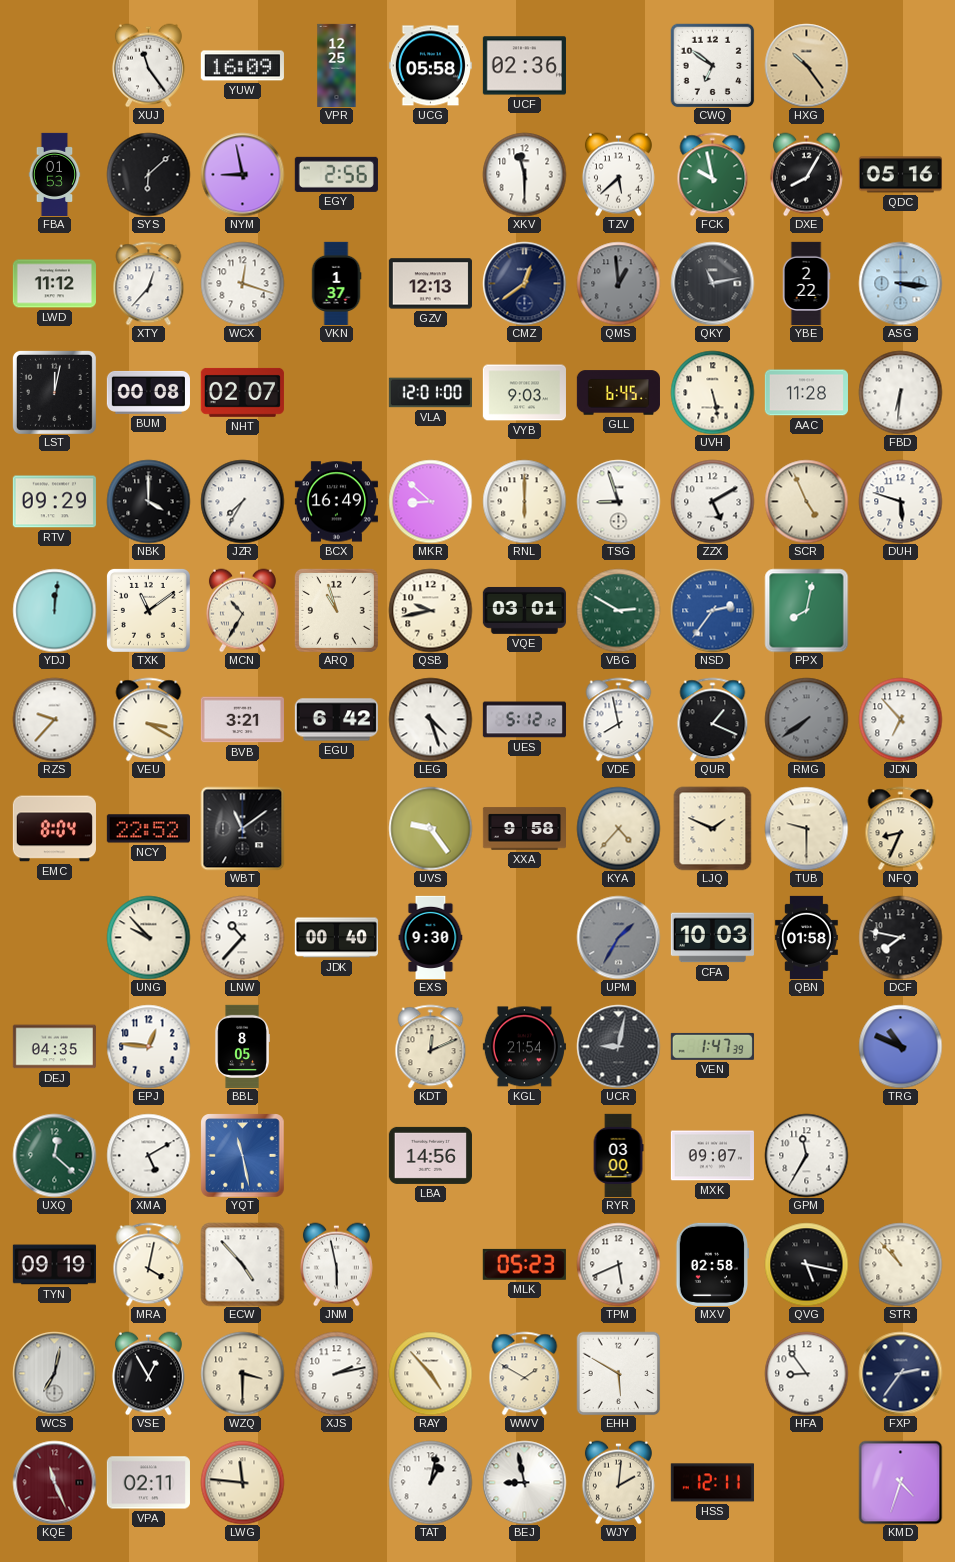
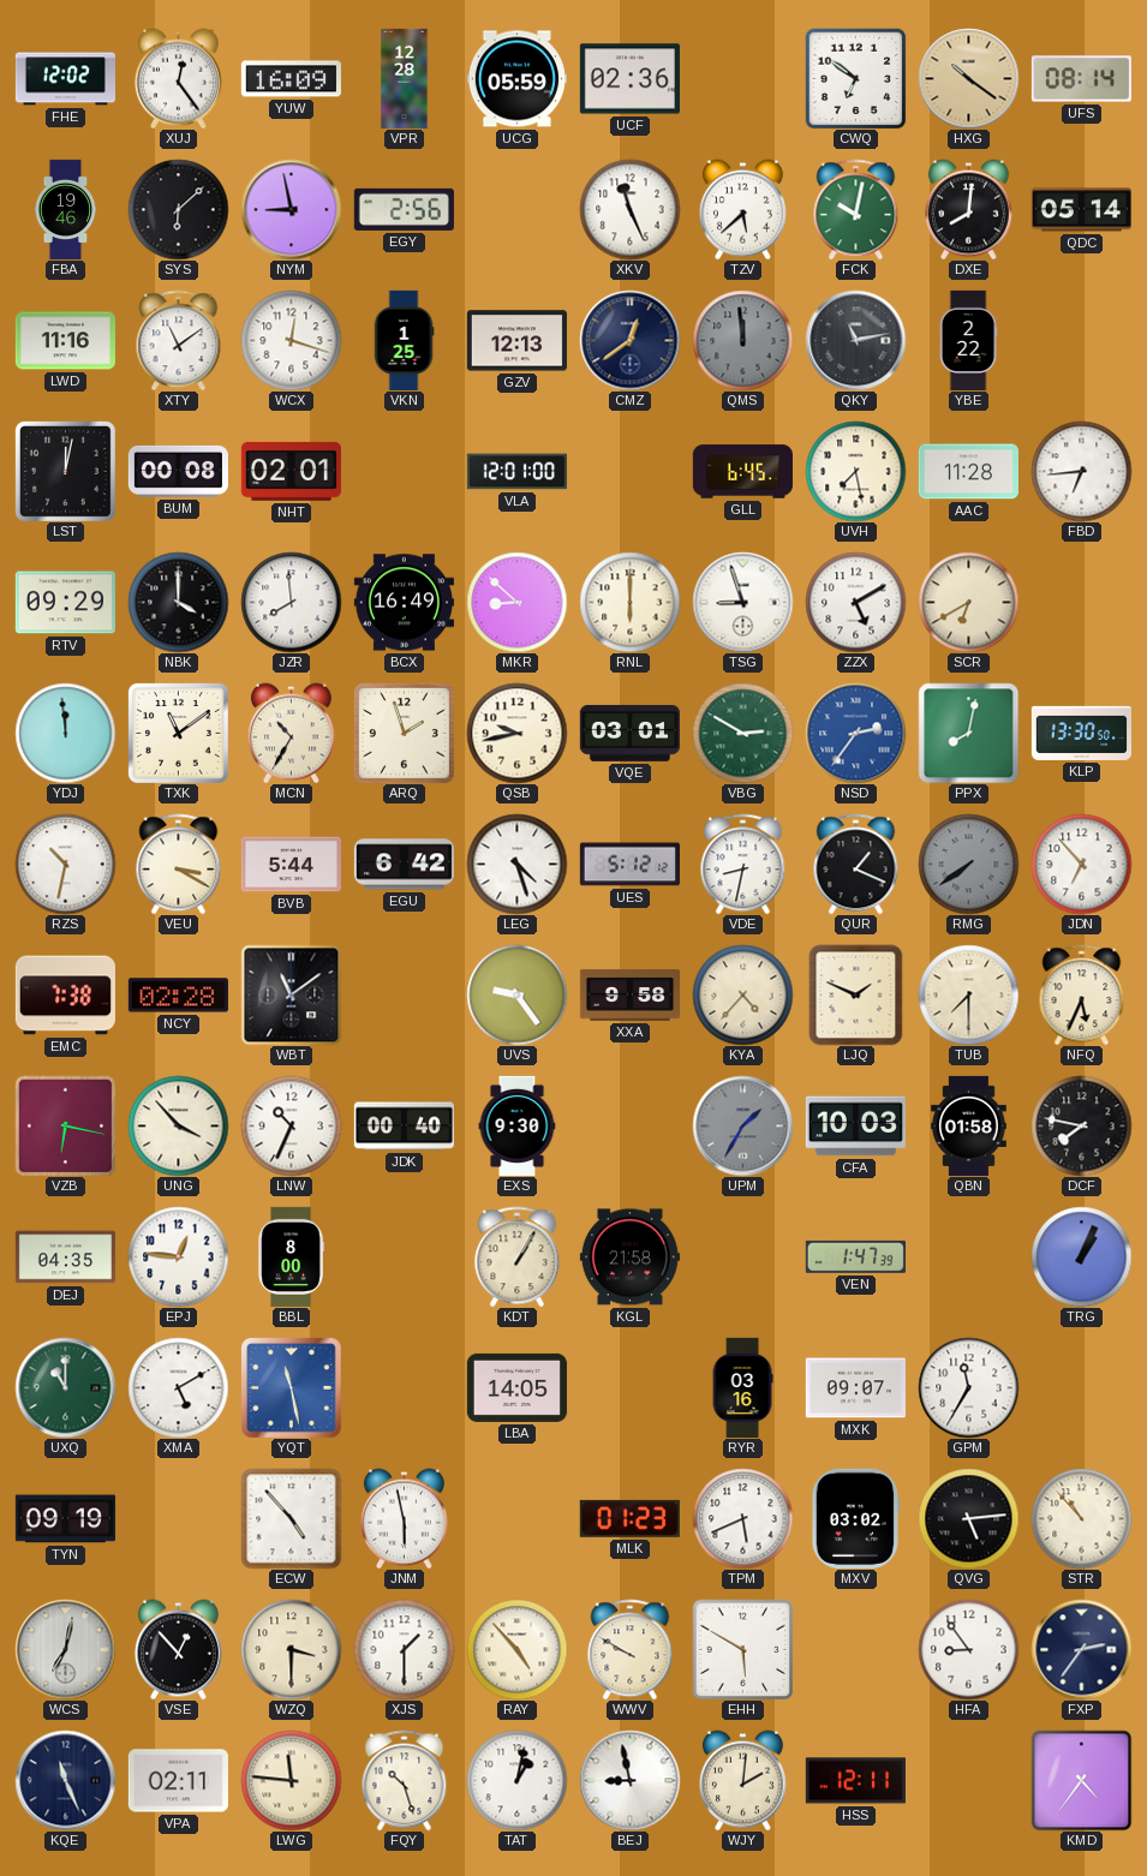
FHE: none -> 12:02
XUJ: 11:24 -> 12:24
VPR: 12:25 -> 12:28
UCG: 05:58 -> 05:59
HXG: 10:24 -> 10:21
UFS: none -> 08:14
FBA: 01:53 -> 19:46
XKV: 11:30 -> 11:26
FCK: 9:58 -> 10:02
DXE: 8:05 -> 8:01
QDC: 05:16 -> 05:14
LWD: 11:12 -> 11:16
XTY: 12:37 -> 11:09
VKN: 1:37 -> 1:25
QMS: 12:59 -> 11:59
ASG: 3:16 -> none
NHT: 02:07 -> 02:01
VYB: 9:03 -> none
UVH: 5:28 -> 7:28
FBD: 6:31 -> 6:44
JZR: 7:35 -> 7:59
SCR: 4:56 -> 6:40
DUH: 5:48 -> none
YDJ: 12:01 -> 11:59
ARQ: 10:57 -> 1:57
KLP: none -> 13:30
RZS: 9:37 -> 10:32
BVB: 3:21 -> 5:44
VDE: 7:58 -> 8:32
EMC: 8:04 -> 7:38
NCY: 22:52 -> 02:28
TUB: 9:30 -> 7:30
NFQ: 8:34 -> 5:34
VZB: none -> 6:17
UNG: 9:53 -> 3:53
LNW: 10:37 -> 10:34
BBL: 8:05 -> 8:00
KDT: 12:11 -> 1:05
KGL: 21:54 -> 21:58
UCR: 9:02 -> none
TRG: 10:49 -> 1:04
UXQ: 12:22 -> 11:00
LBA: 14:56 -> 14:05
RYR: 03:00 -> 03:16
MRA: 4:02 -> none
MLK: 05:23 -> 01:23
MXV: 02:58 -> 03:02
QVG: 5:17 -> 5:14
VSE: 12:55 -> 12:53
XJS: 2:13 -> 1:30
WWV: 1:50 -> 9:50
KQE dial: burgundy -> navy
FQY: none -> 10:27
KMD: 4:33 -> 4:36
